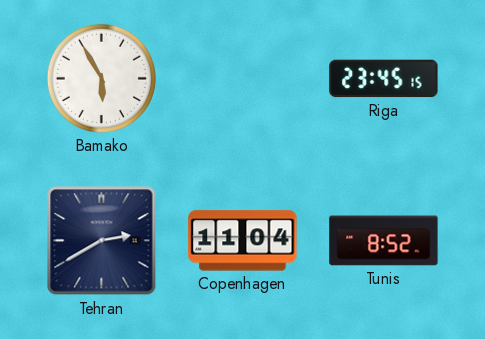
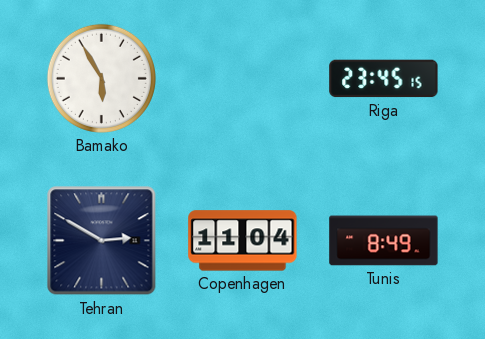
Tehran: 2:40 -> 2:50
Tunis: 8:52 -> 8:49
